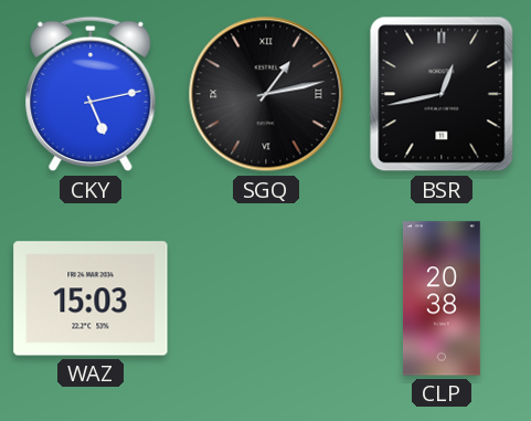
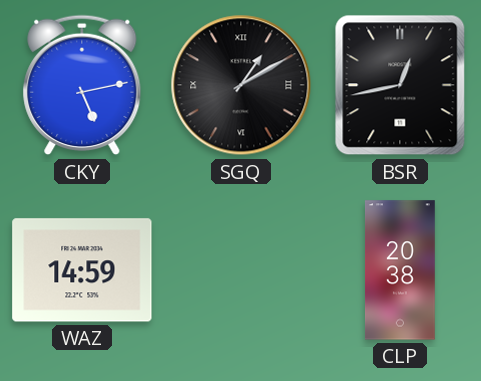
SGQ: 1:13 -> 1:10
WAZ: 15:03 -> 14:59
